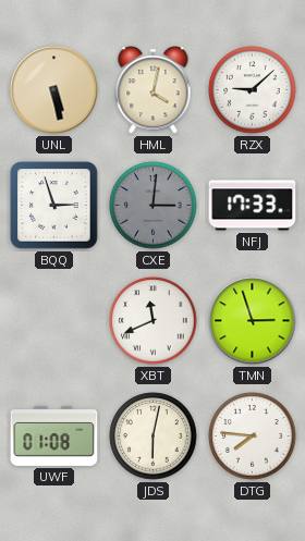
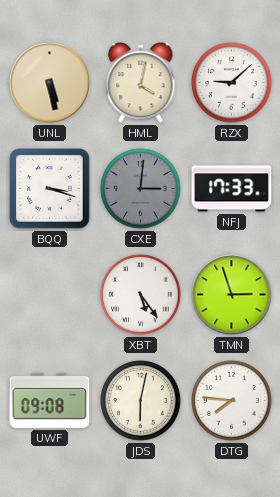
BQQ: 2:57 -> 3:18
XBT: 11:41 -> 5:24
UWF: 01:08 -> 09:08
